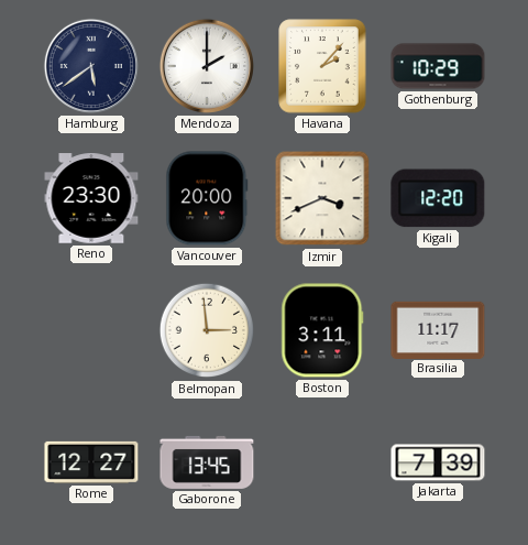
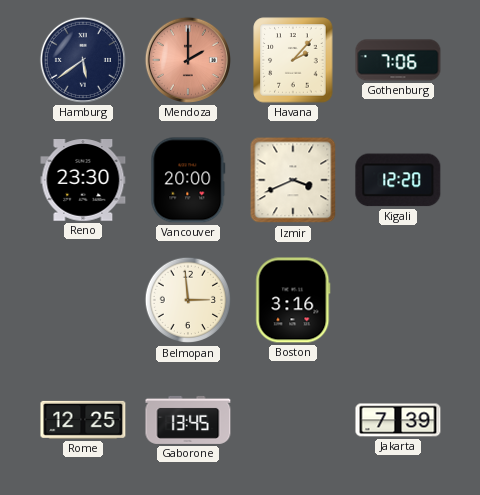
Mendoza dial: white -> salmon
Gothenburg: 10:29 -> 7:06
Boston: 3:11 -> 3:16
Brasilia: 11:17 -> none
Rome: 12:27 -> 12:25
